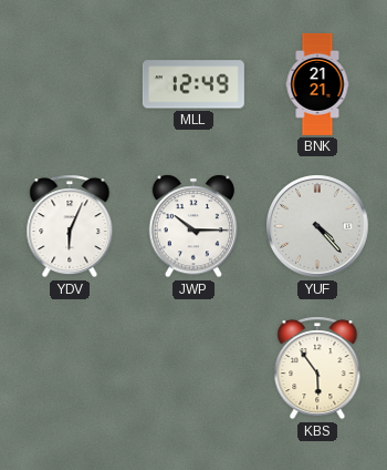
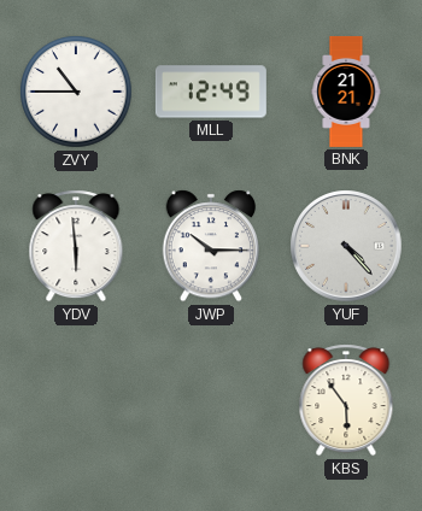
ZVY: none -> 10:45
YDV: 6:04 -> 5:59
